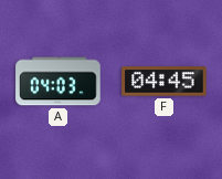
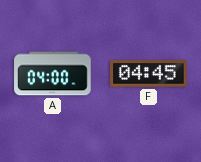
A: 04:03 -> 04:00
